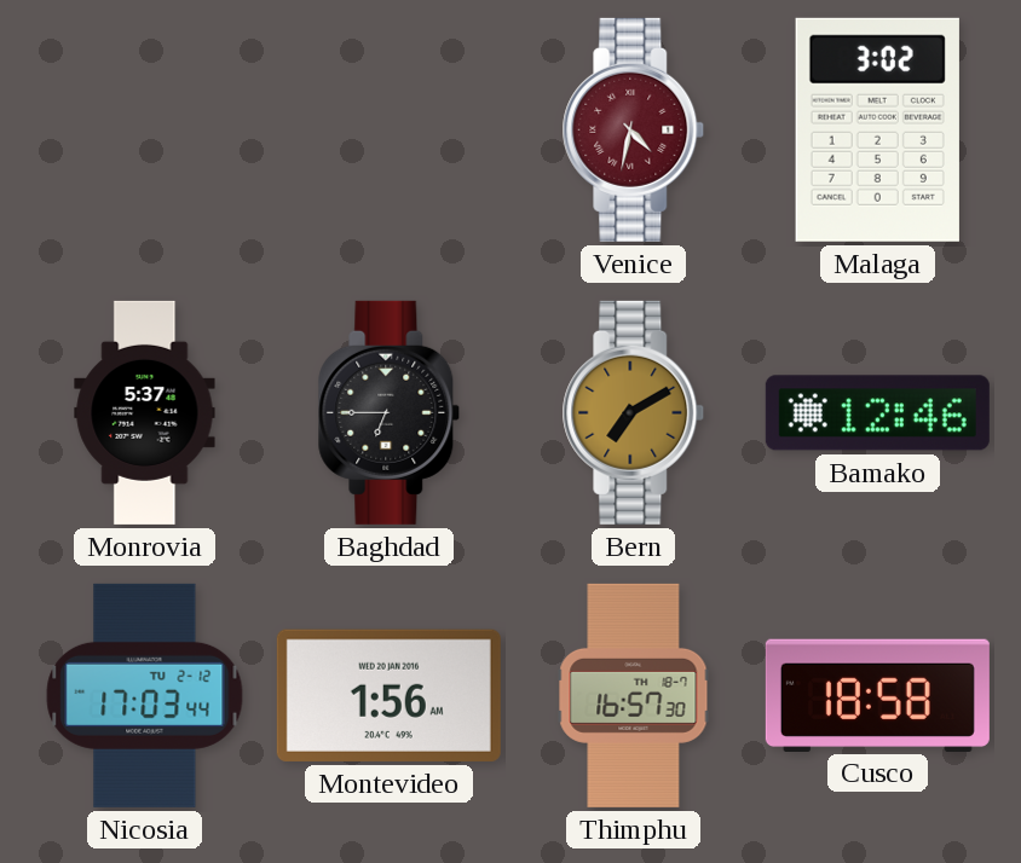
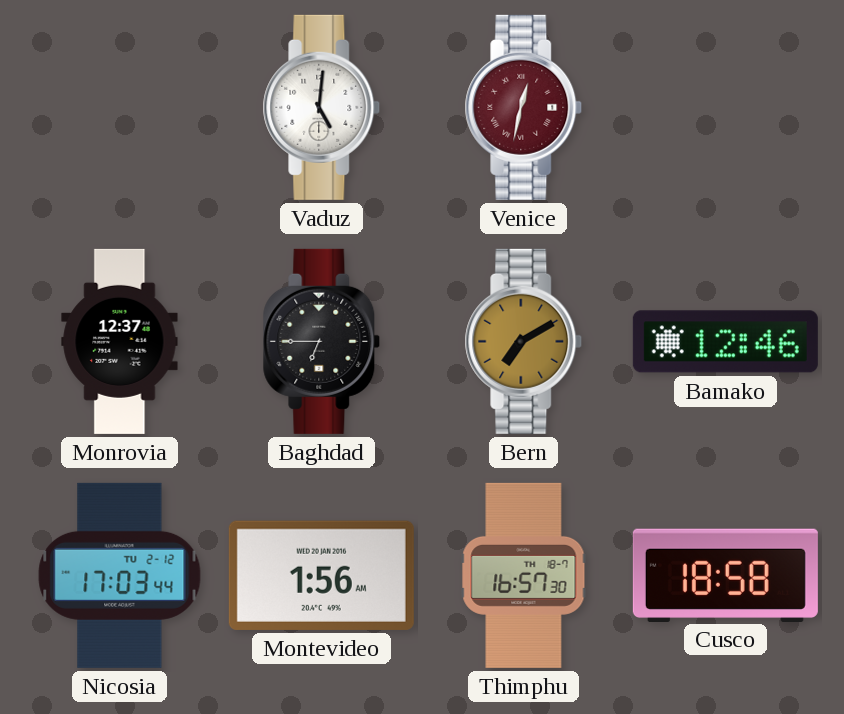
Vaduz: none -> 5:01
Venice: 4:32 -> 12:32
Malaga: 3:02 -> none
Monrovia: 5:37 -> 12:37
